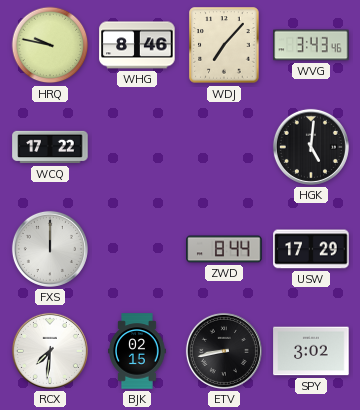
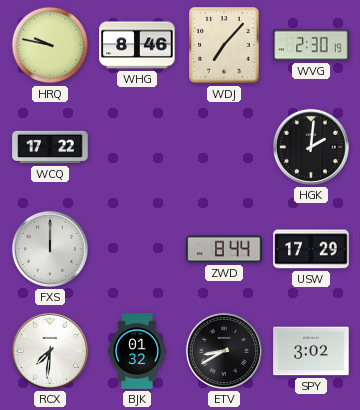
WVG: 3:43 -> 2:30
HGK: 5:01 -> 2:01
BJK: 02:15 -> 01:32
ETV: 8:43 -> 8:40
